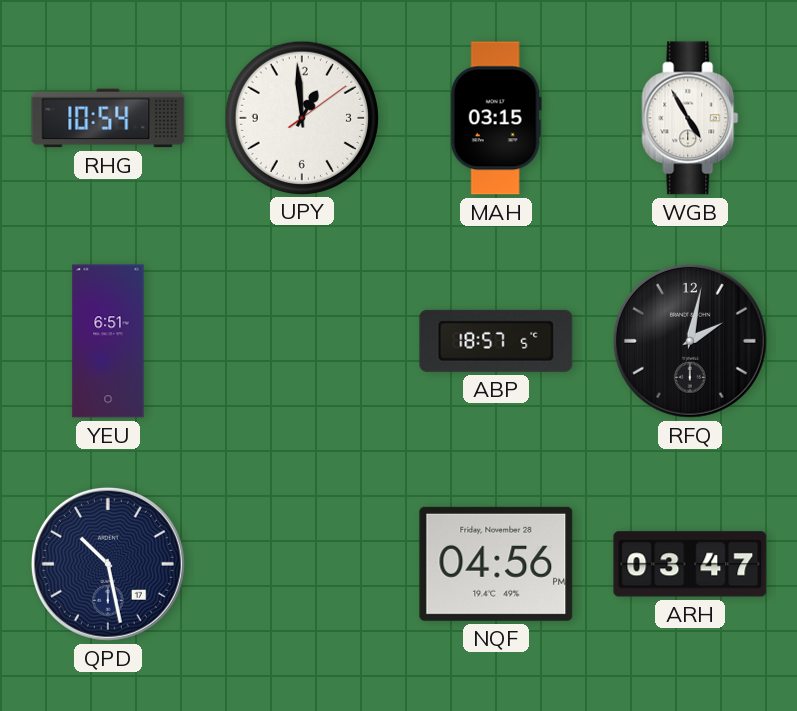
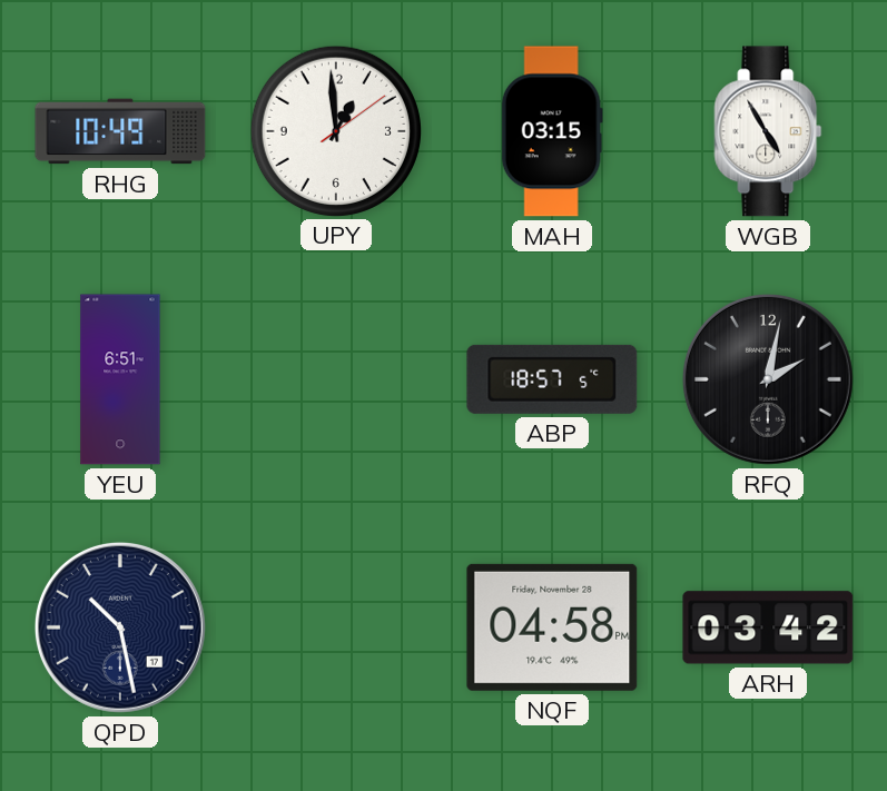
RHG: 10:54 -> 10:49
NQF: 04:56 -> 04:58
ARH: 03:47 -> 03:42
